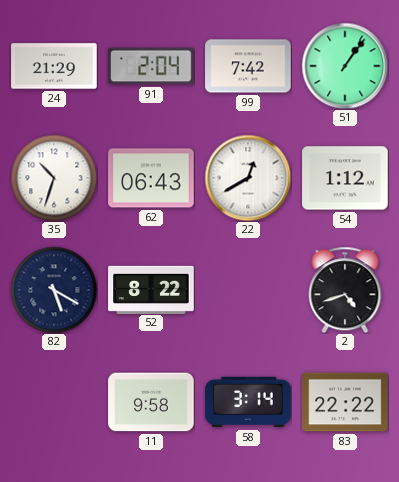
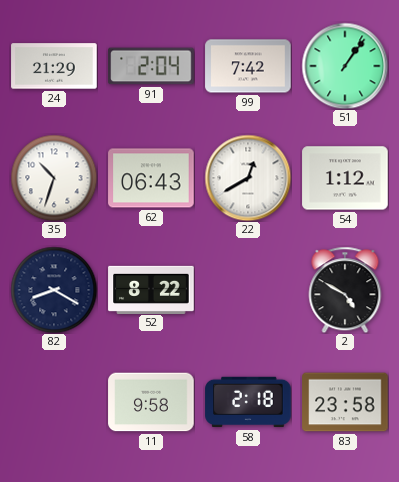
82: 5:20 -> 8:20
2: 4:42 -> 4:50
58: 3:14 -> 2:18
83: 22:22 -> 23:58
